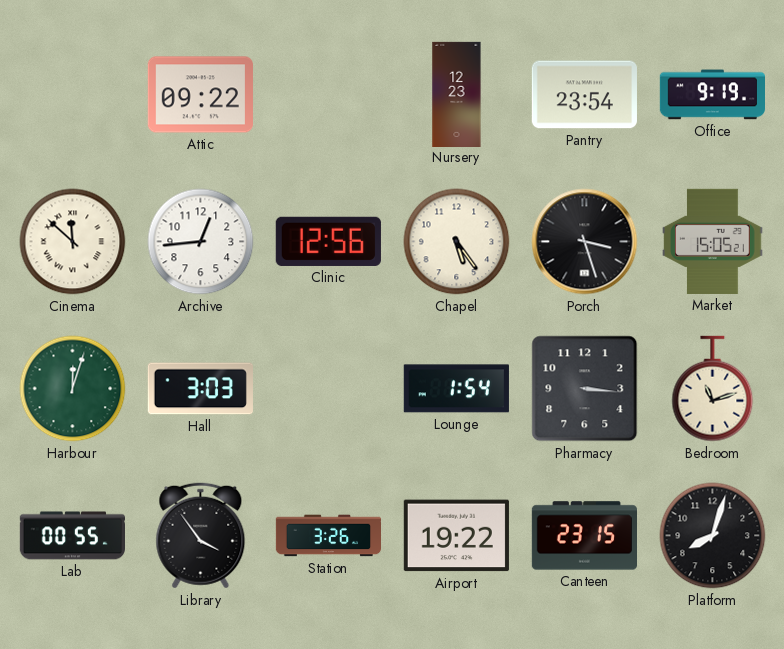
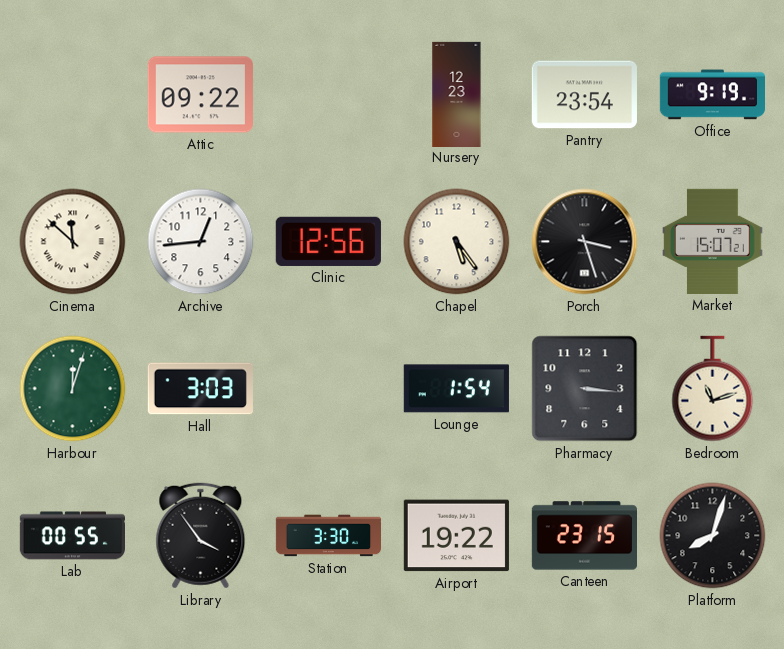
Market: 15:05 -> 15:07
Station: 3:26 -> 3:30
